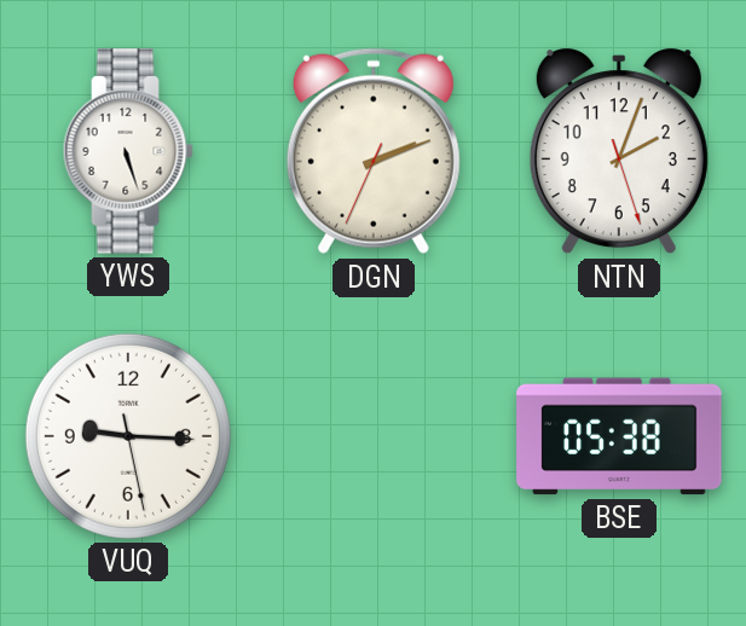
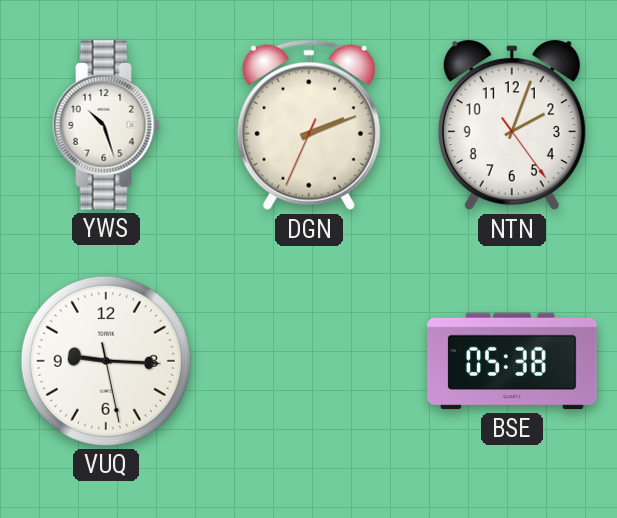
YWS: 5:27 -> 10:27
NTN: 2:03:27 -> 2:03:24
